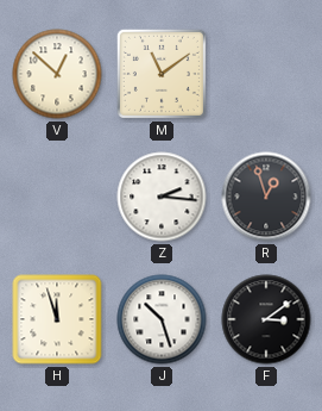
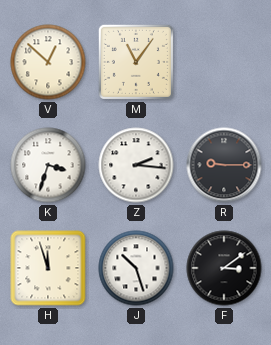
M: 11:09 -> 11:06
K: none -> 3:33
R: 12:57 -> 9:15
